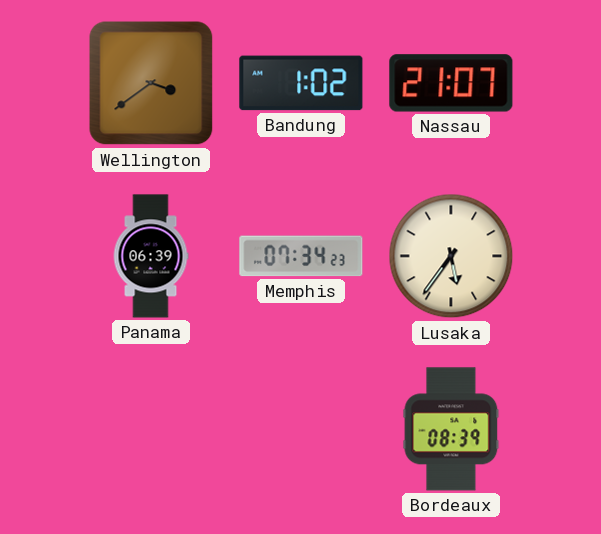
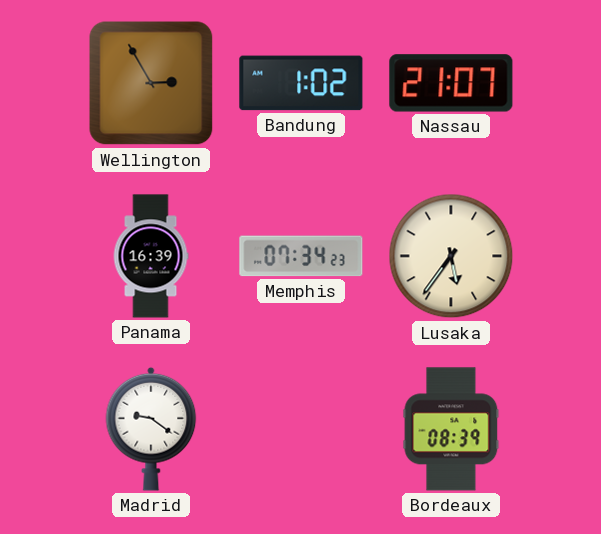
Wellington: 3:39 -> 2:55
Panama: 06:39 -> 16:39
Madrid: none -> 9:21
